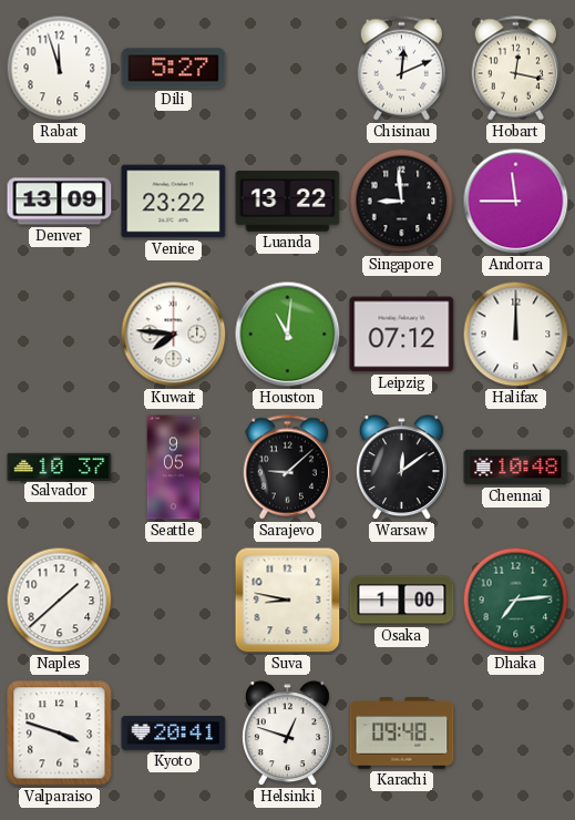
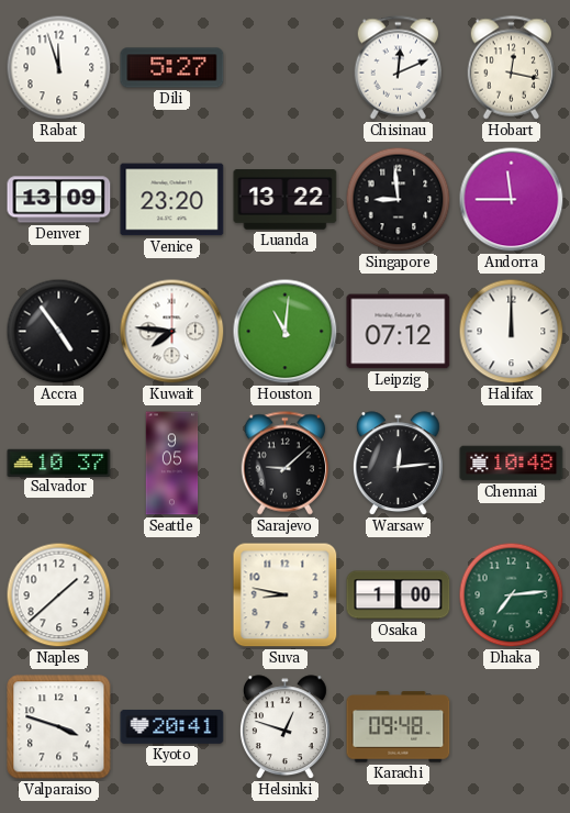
Venice: 23:22 -> 23:20
Accra: none -> 4:54
Warsaw: 12:09 -> 12:14
